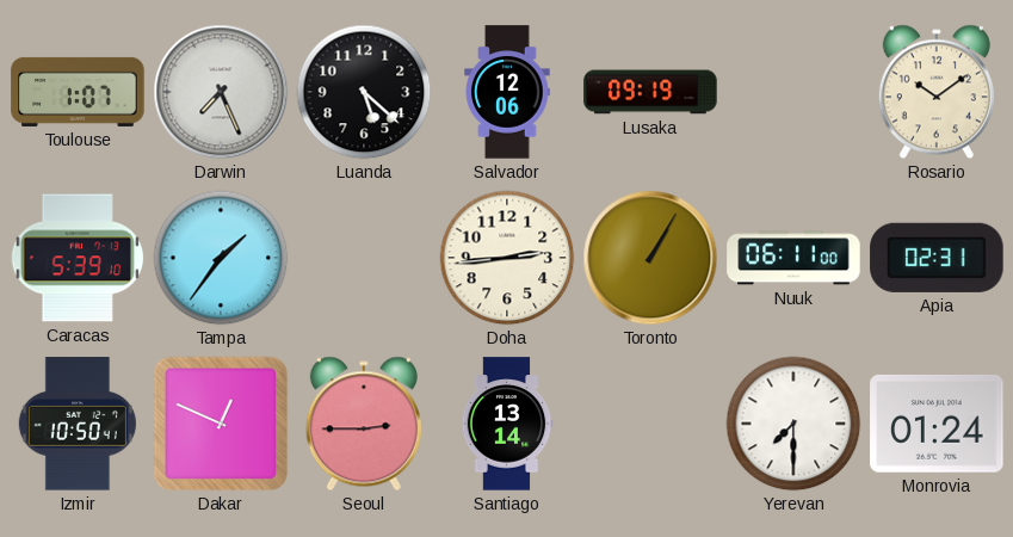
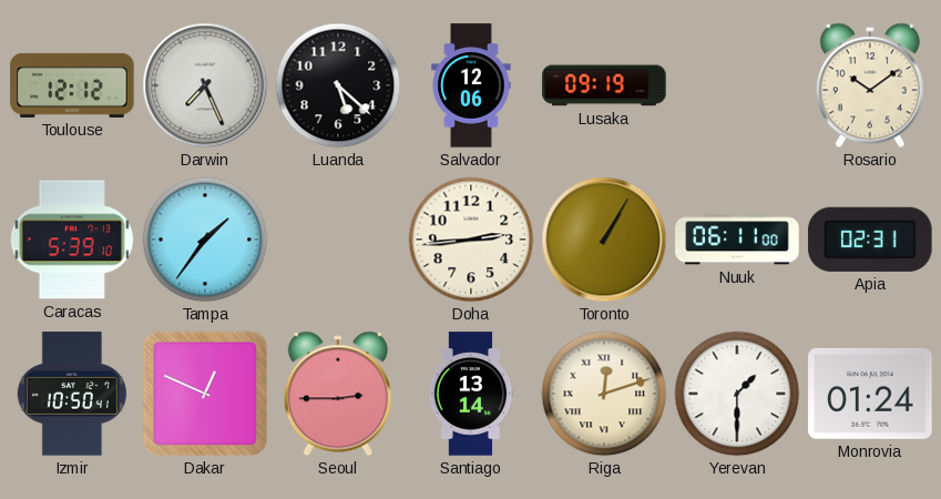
Toulouse: 1:07 -> 12:12
Riga: none -> 12:12
Yerevan: 7:30 -> 1:30
